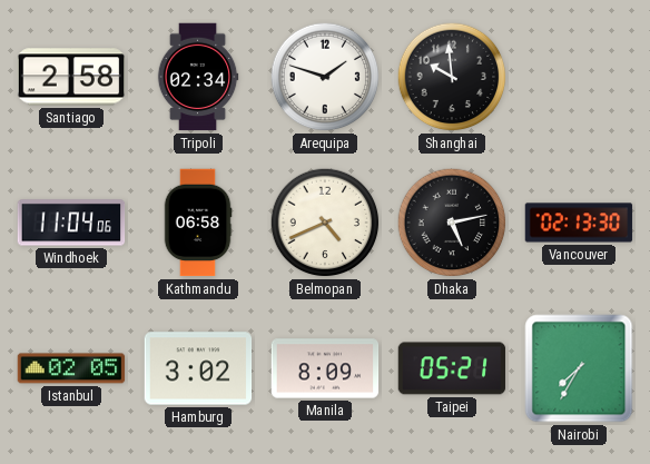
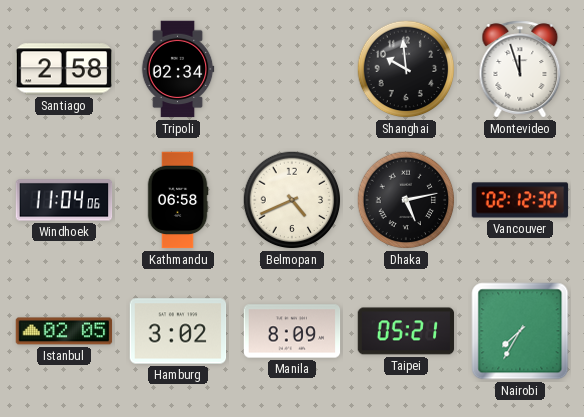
Arequipa: 1:48 -> none
Montevideo: none -> 11:57
Vancouver: 02:13 -> 02:12
